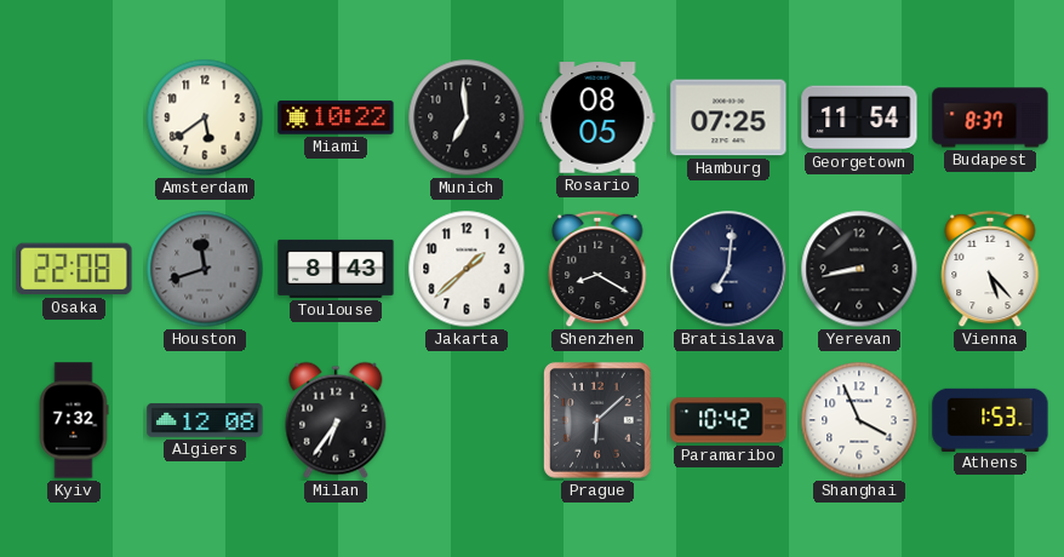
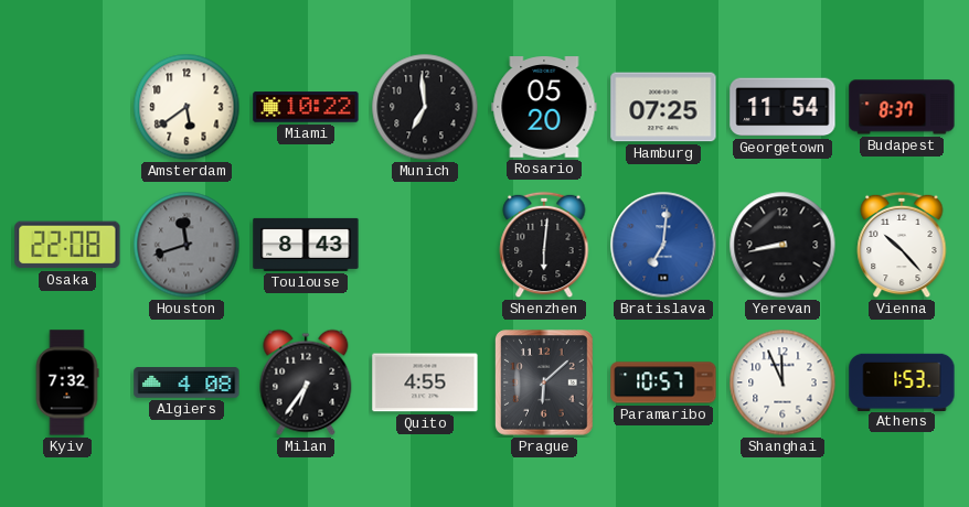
Rosario: 08:05 -> 05:20
Jakarta: 1:38 -> none
Shenzhen: 8:20 -> 6:01
Bratislava dial: navy -> blue
Vienna: 5:23 -> 10:23
Algiers: 12:08 -> 4:08
Quito: none -> 4:55
Paramaribo: 10:42 -> 10:57
Shanghai: 3:56 -> 11:56
